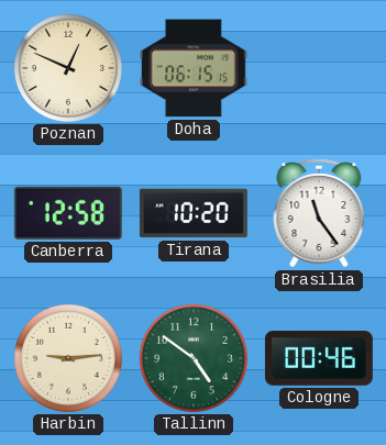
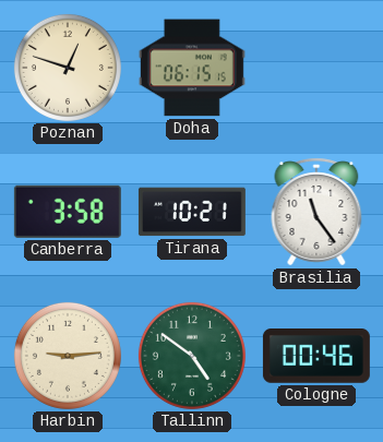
Poznan: 12:49 -> 12:48
Canberra: 12:58 -> 3:58
Tirana: 10:20 -> 10:21
